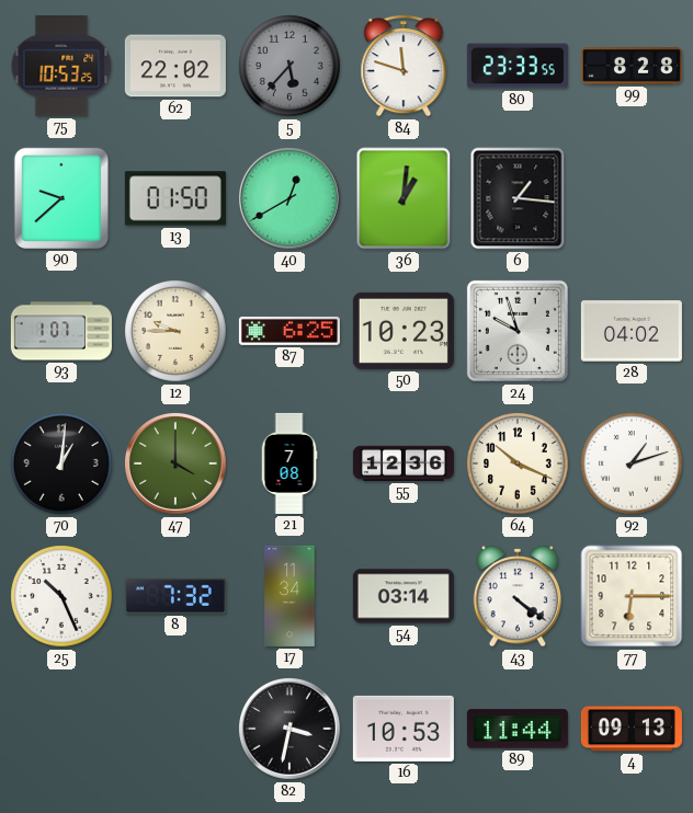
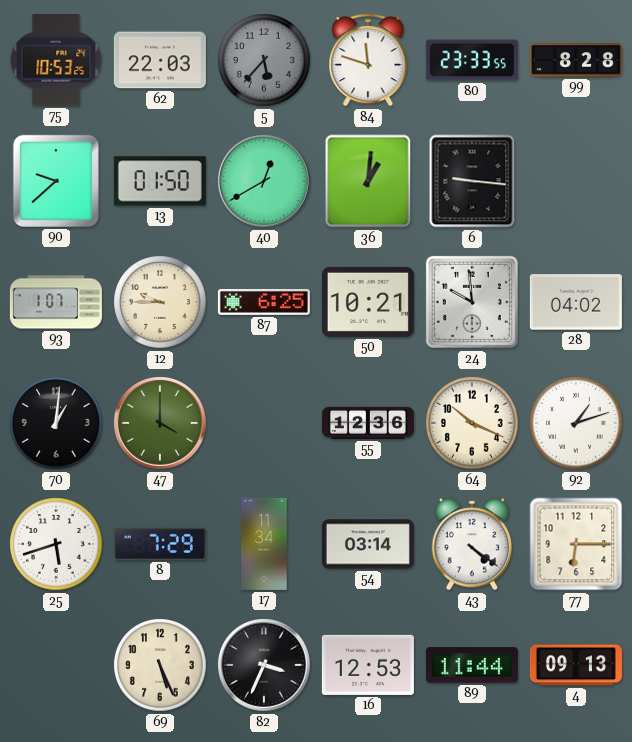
62: 22:02 -> 22:03
6: 1:16 -> 9:16
50: 10:23 -> 10:21
24: 9:57 -> 9:59
21: 7:08 -> none
25: 10:26 -> 5:42
8: 7:32 -> 7:29
69: none -> 5:26
82: 3:32 -> 3:34
16: 10:53 -> 12:53
